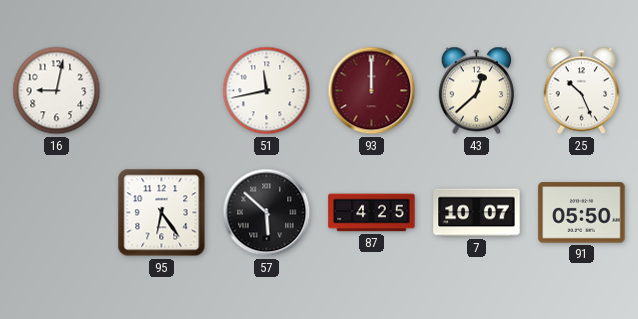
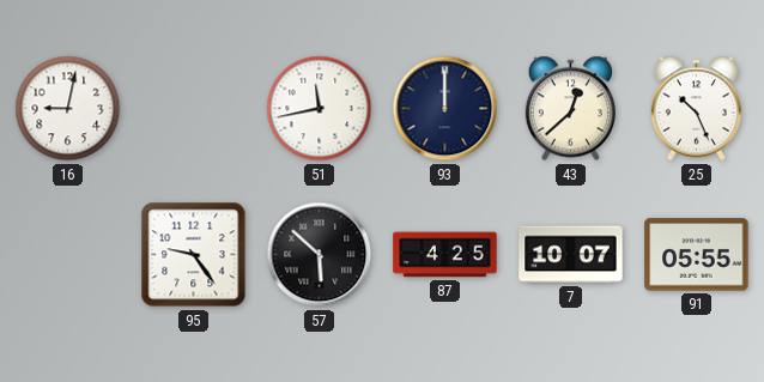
93 dial: burgundy -> navy
95: 6:24 -> 9:24
91: 05:50 -> 05:55
